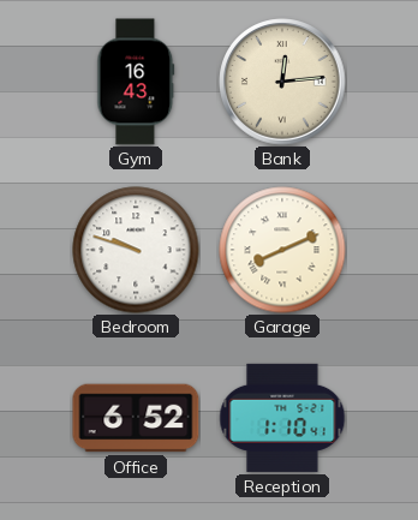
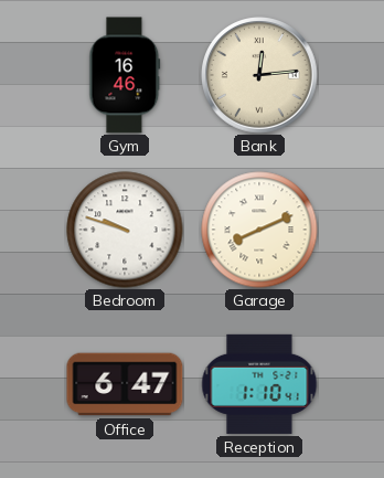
Gym: 16:43 -> 16:46
Office: 6:52 -> 6:47
